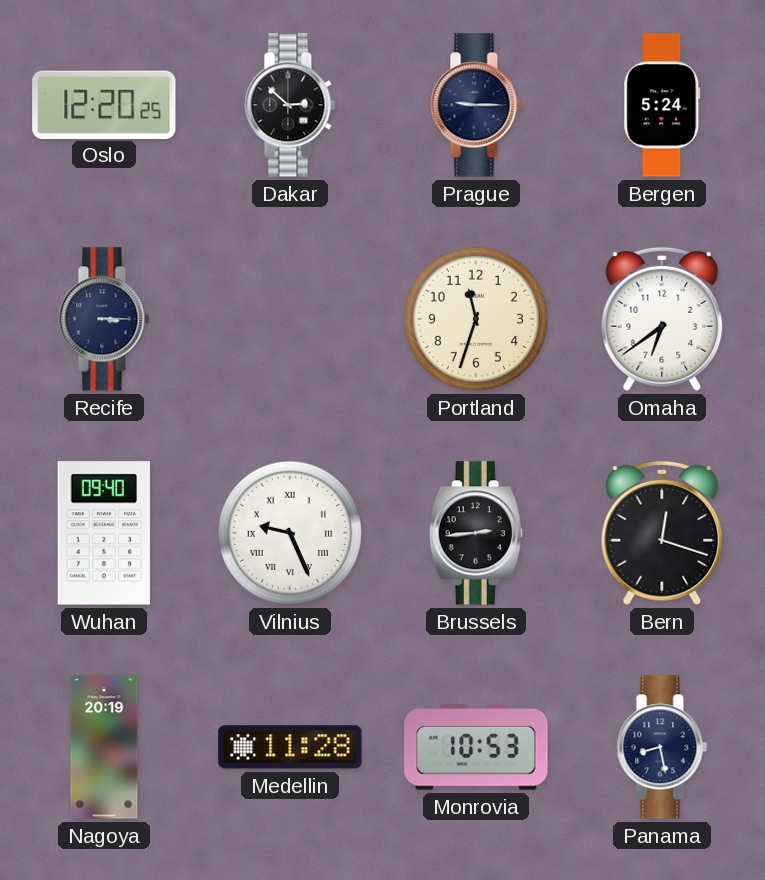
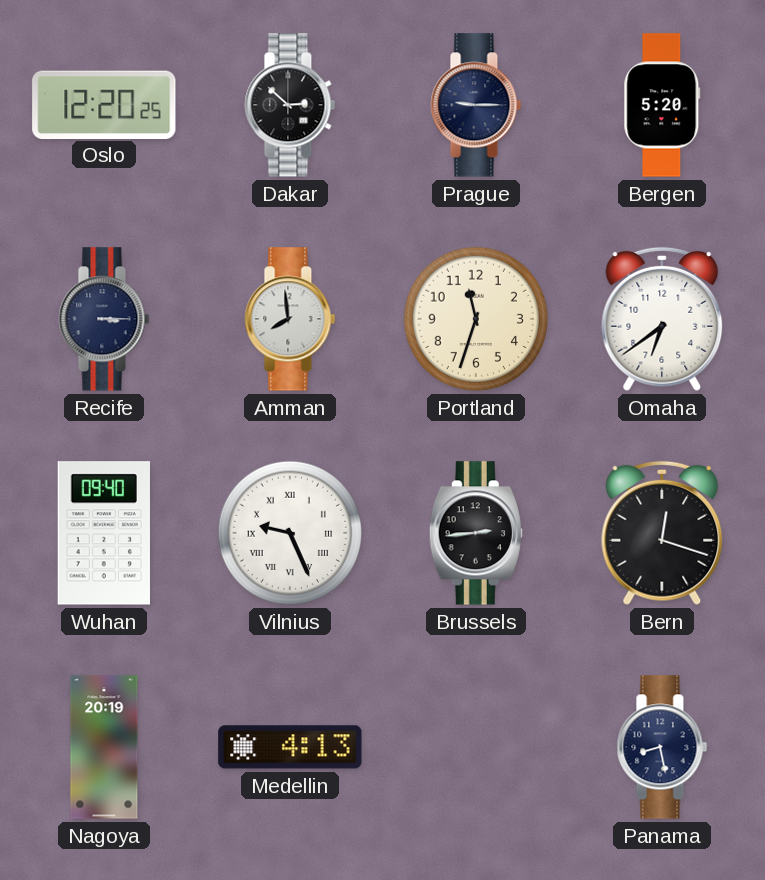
Bergen: 5:24 -> 5:20
Amman: none -> 7:59
Medellin: 11:28 -> 4:13
Monrovia: 10:53 -> none
